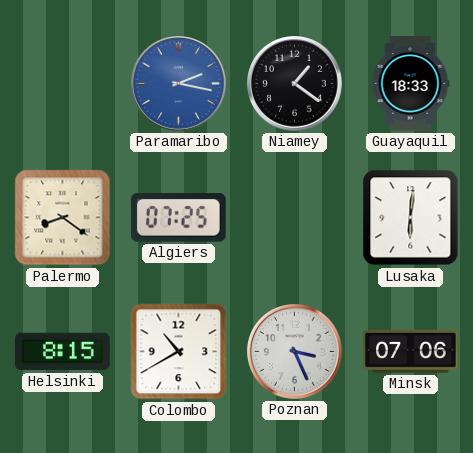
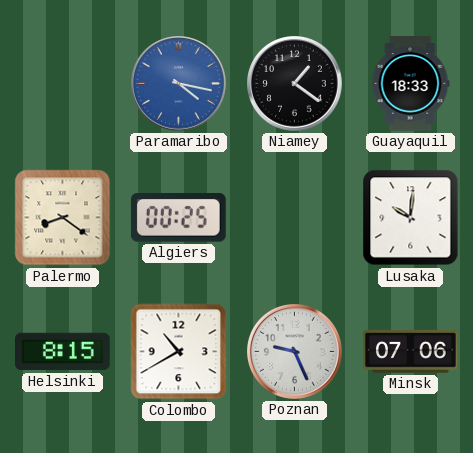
Paramaribo: 2:17 -> 4:17
Algiers: 07:25 -> 00:25
Lusaka: 6:01 -> 10:01
Poznan: 3:26 -> 9:26
